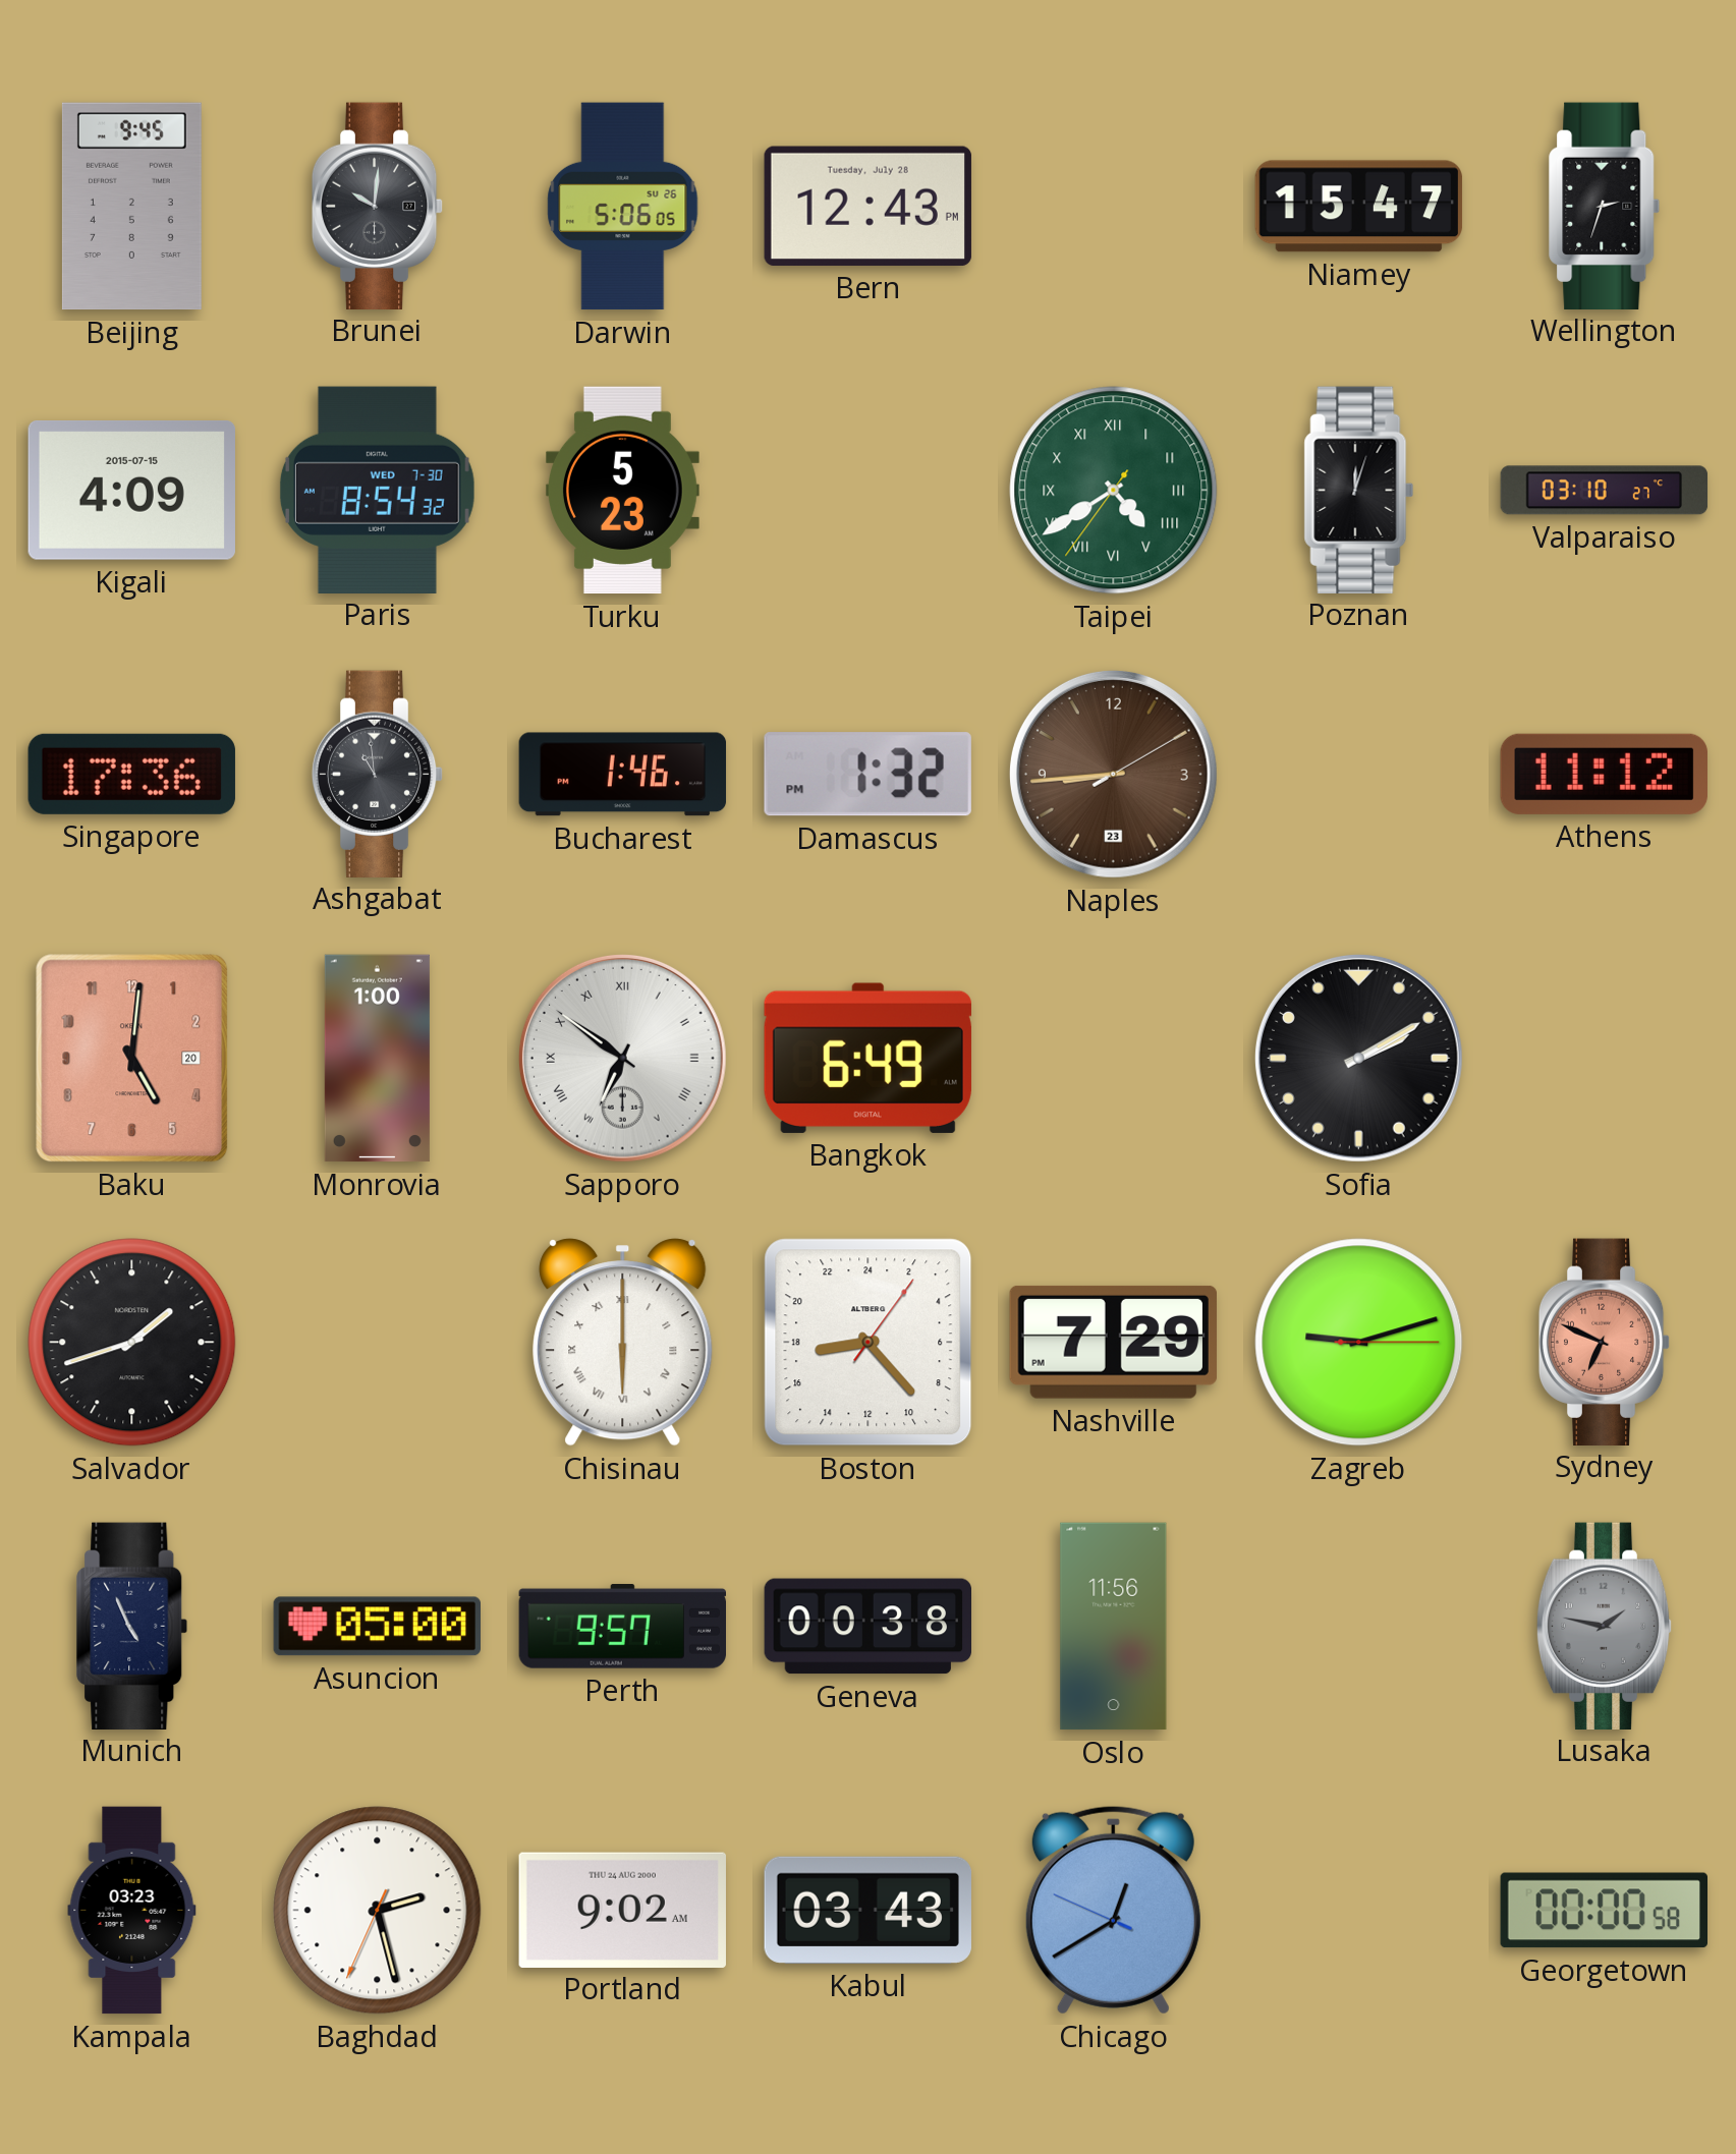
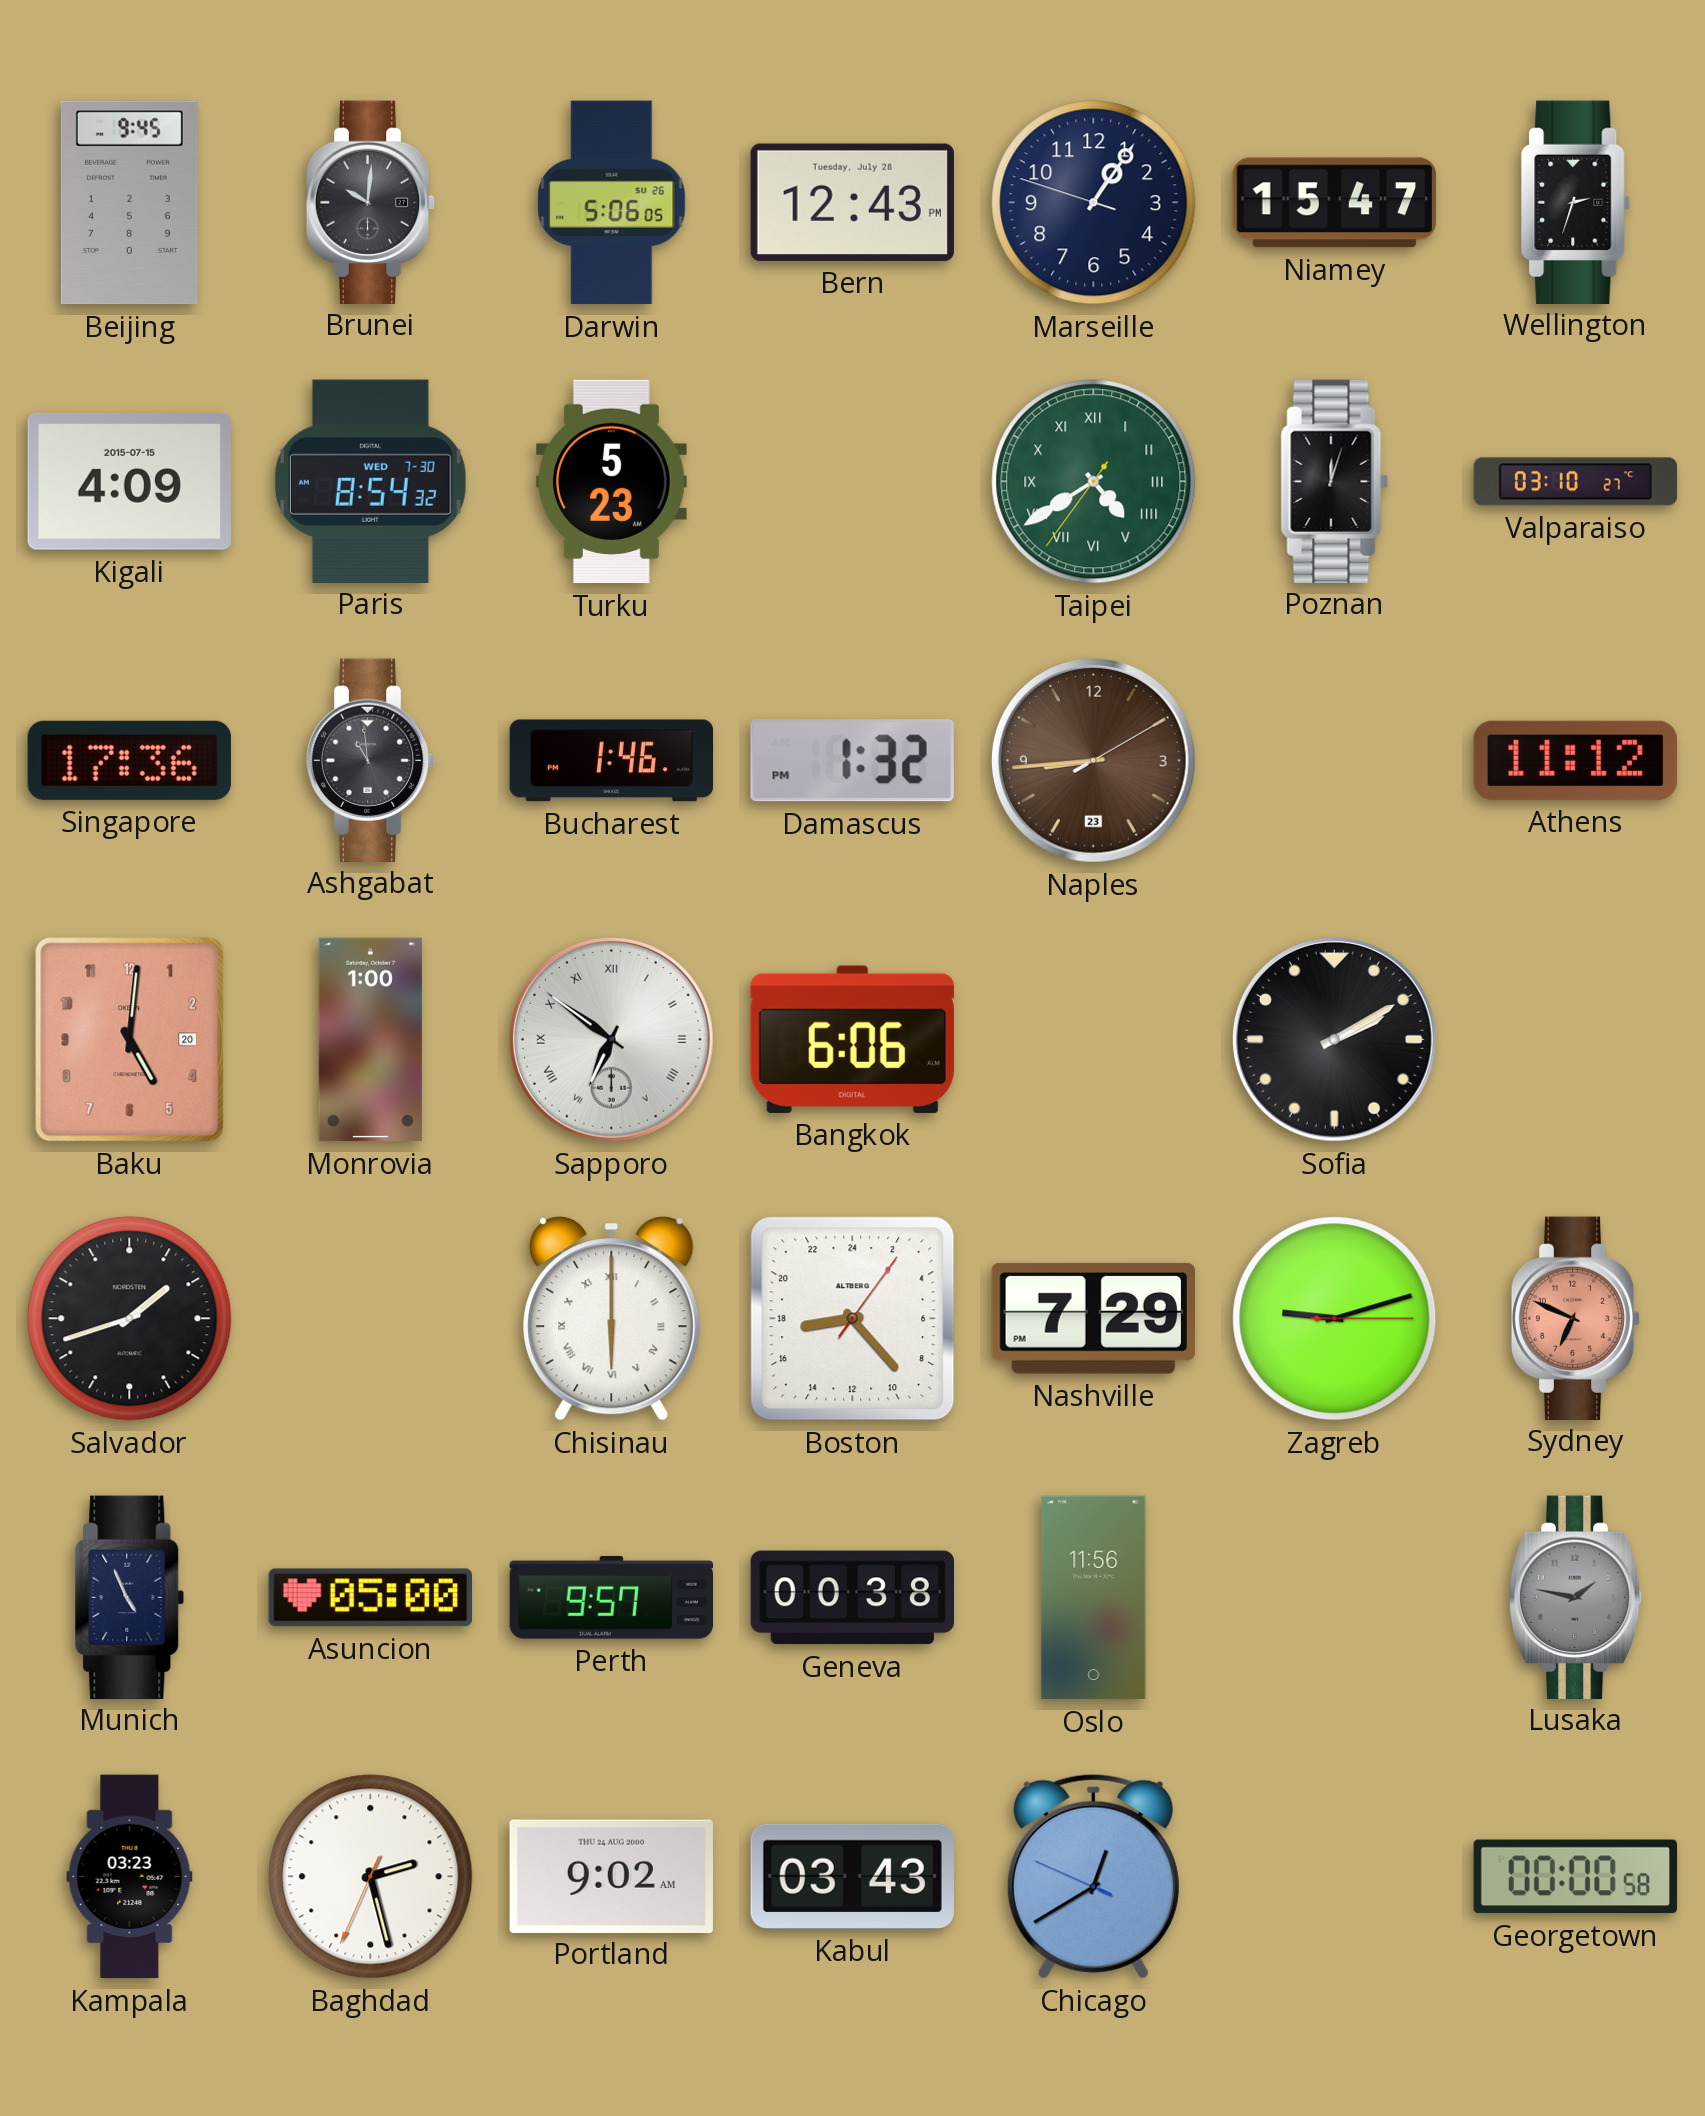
Marseille: none -> 1:05
Bangkok: 6:49 -> 6:06
